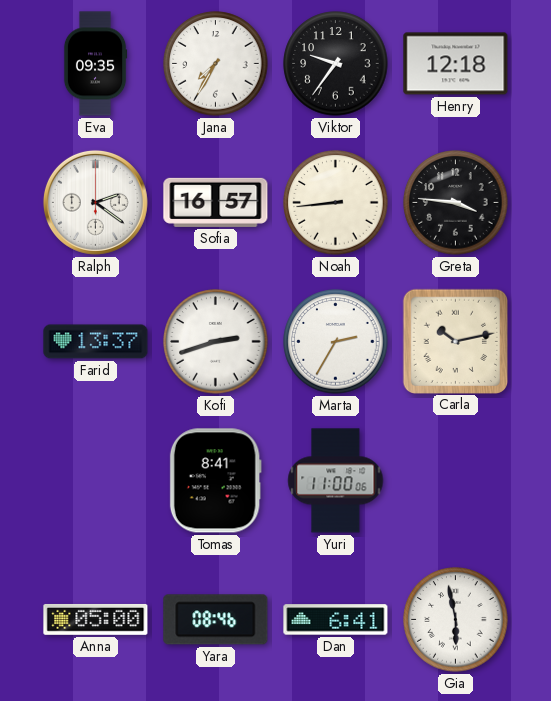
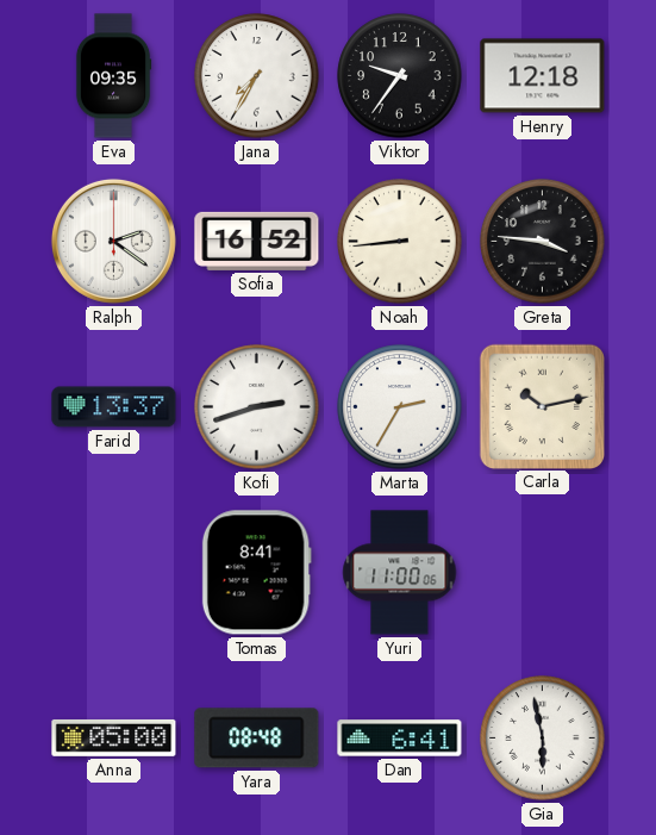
Sofia: 16:57 -> 16:52
Yara: 08:46 -> 08:48
